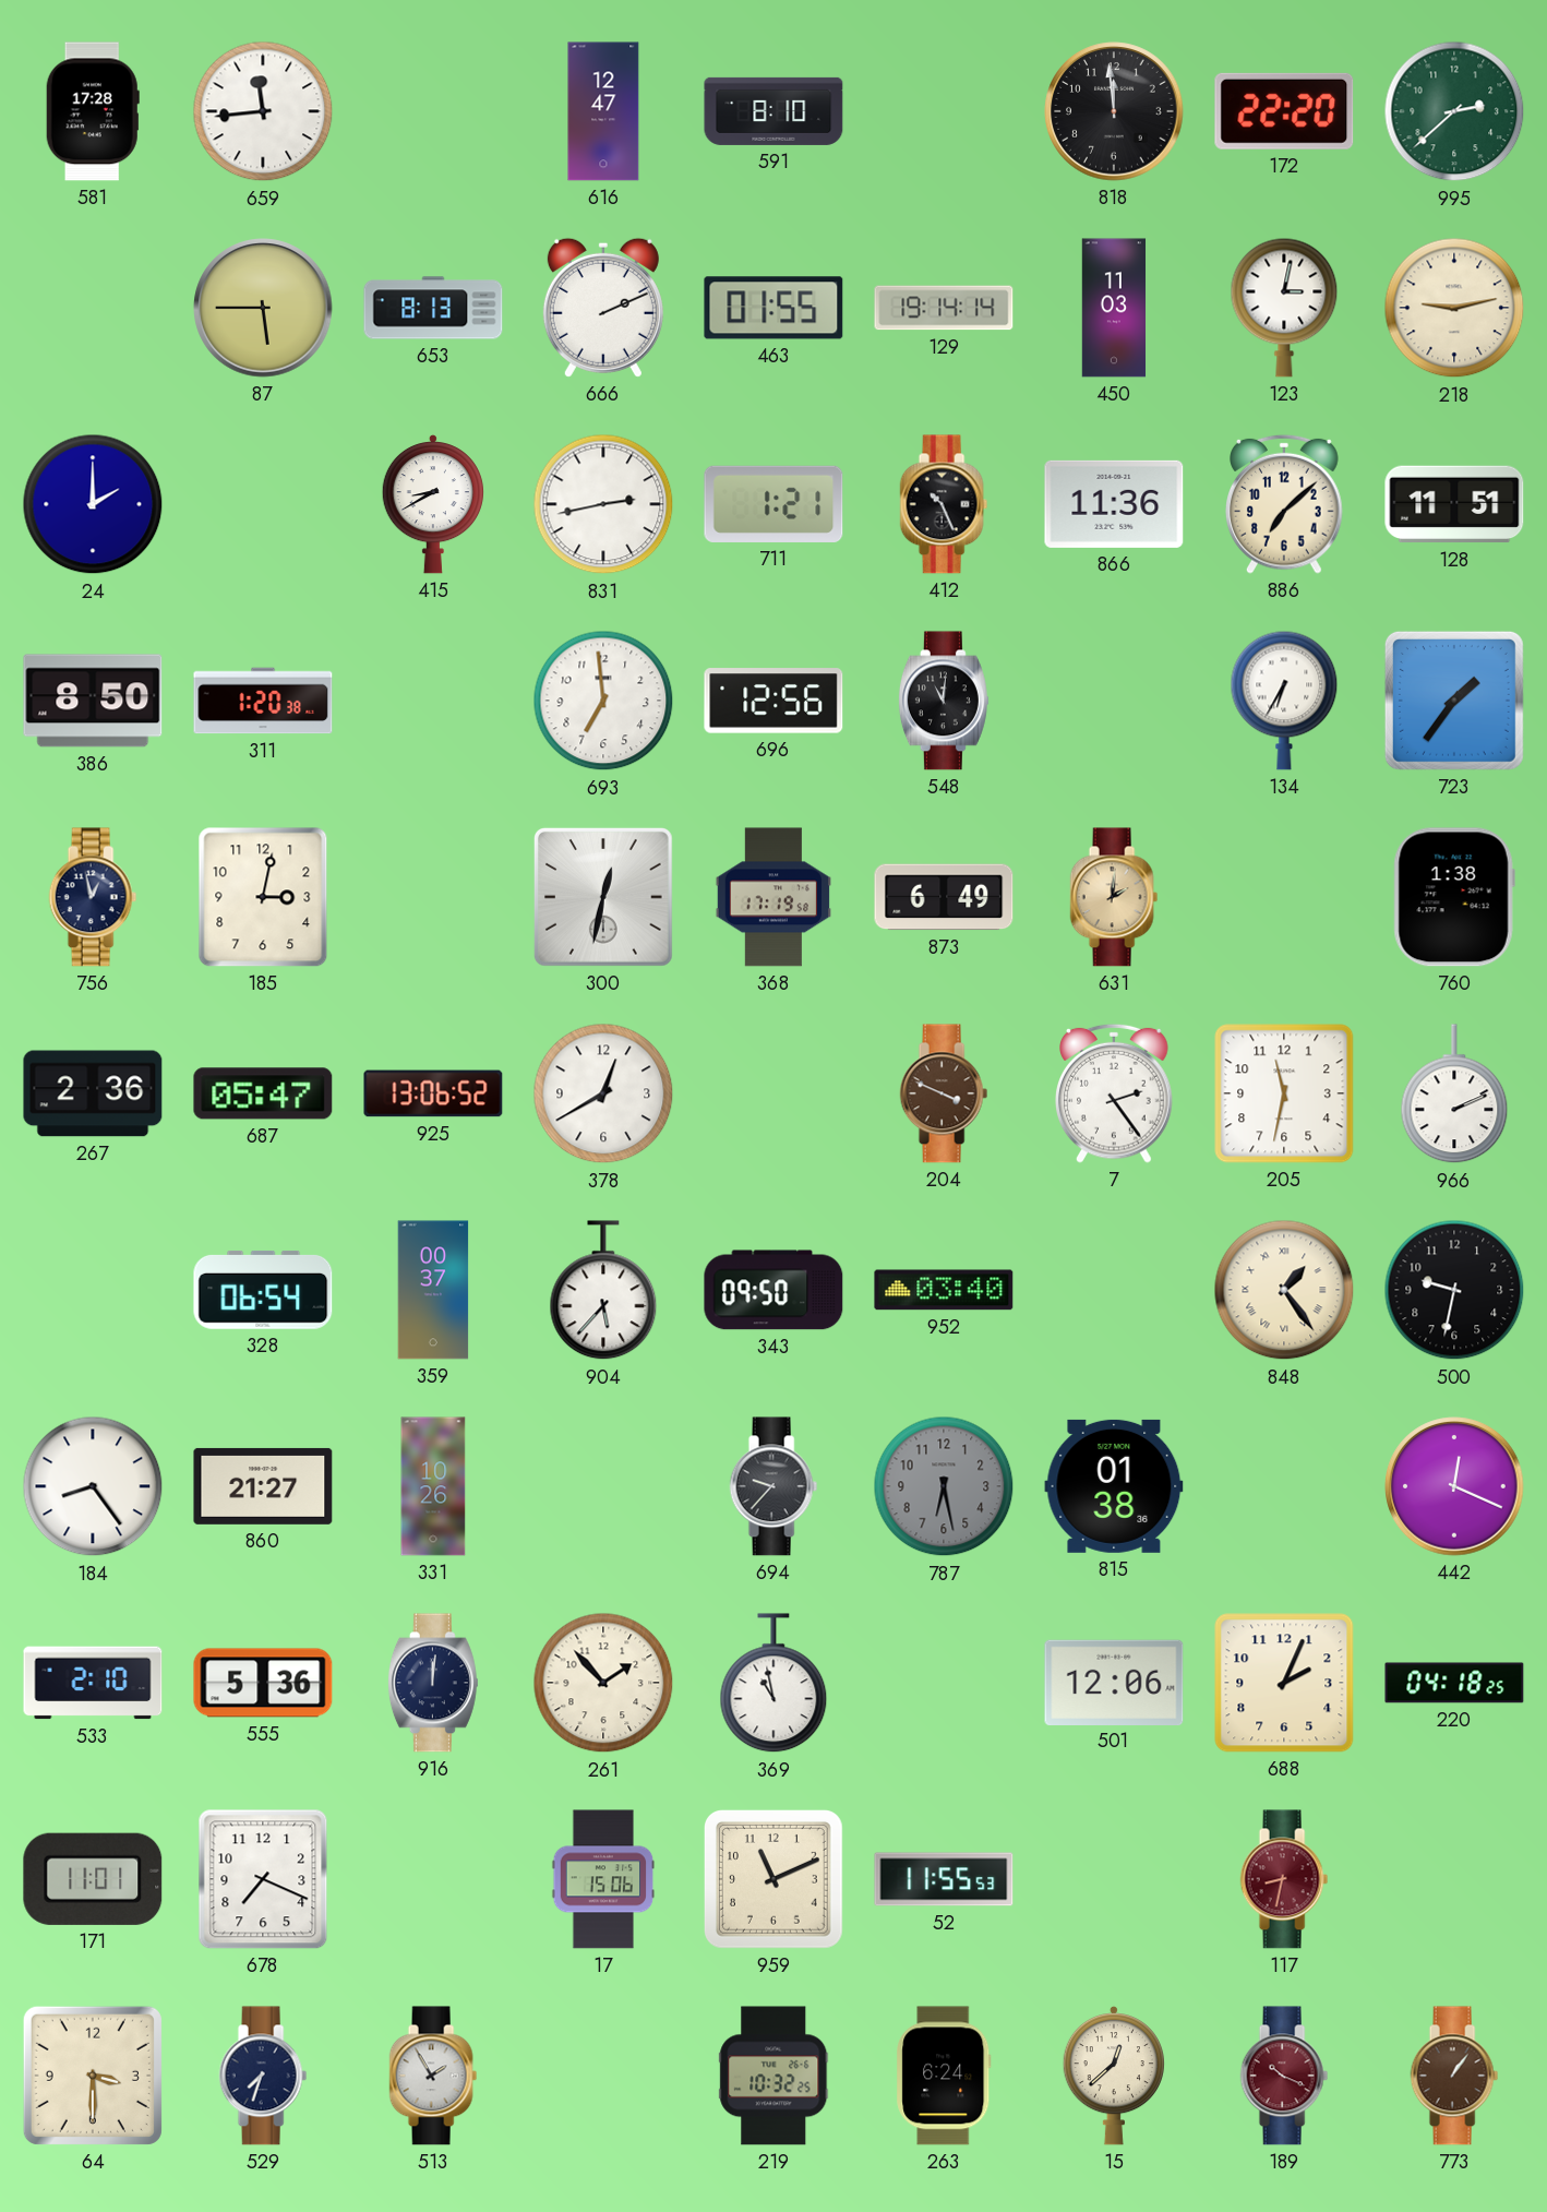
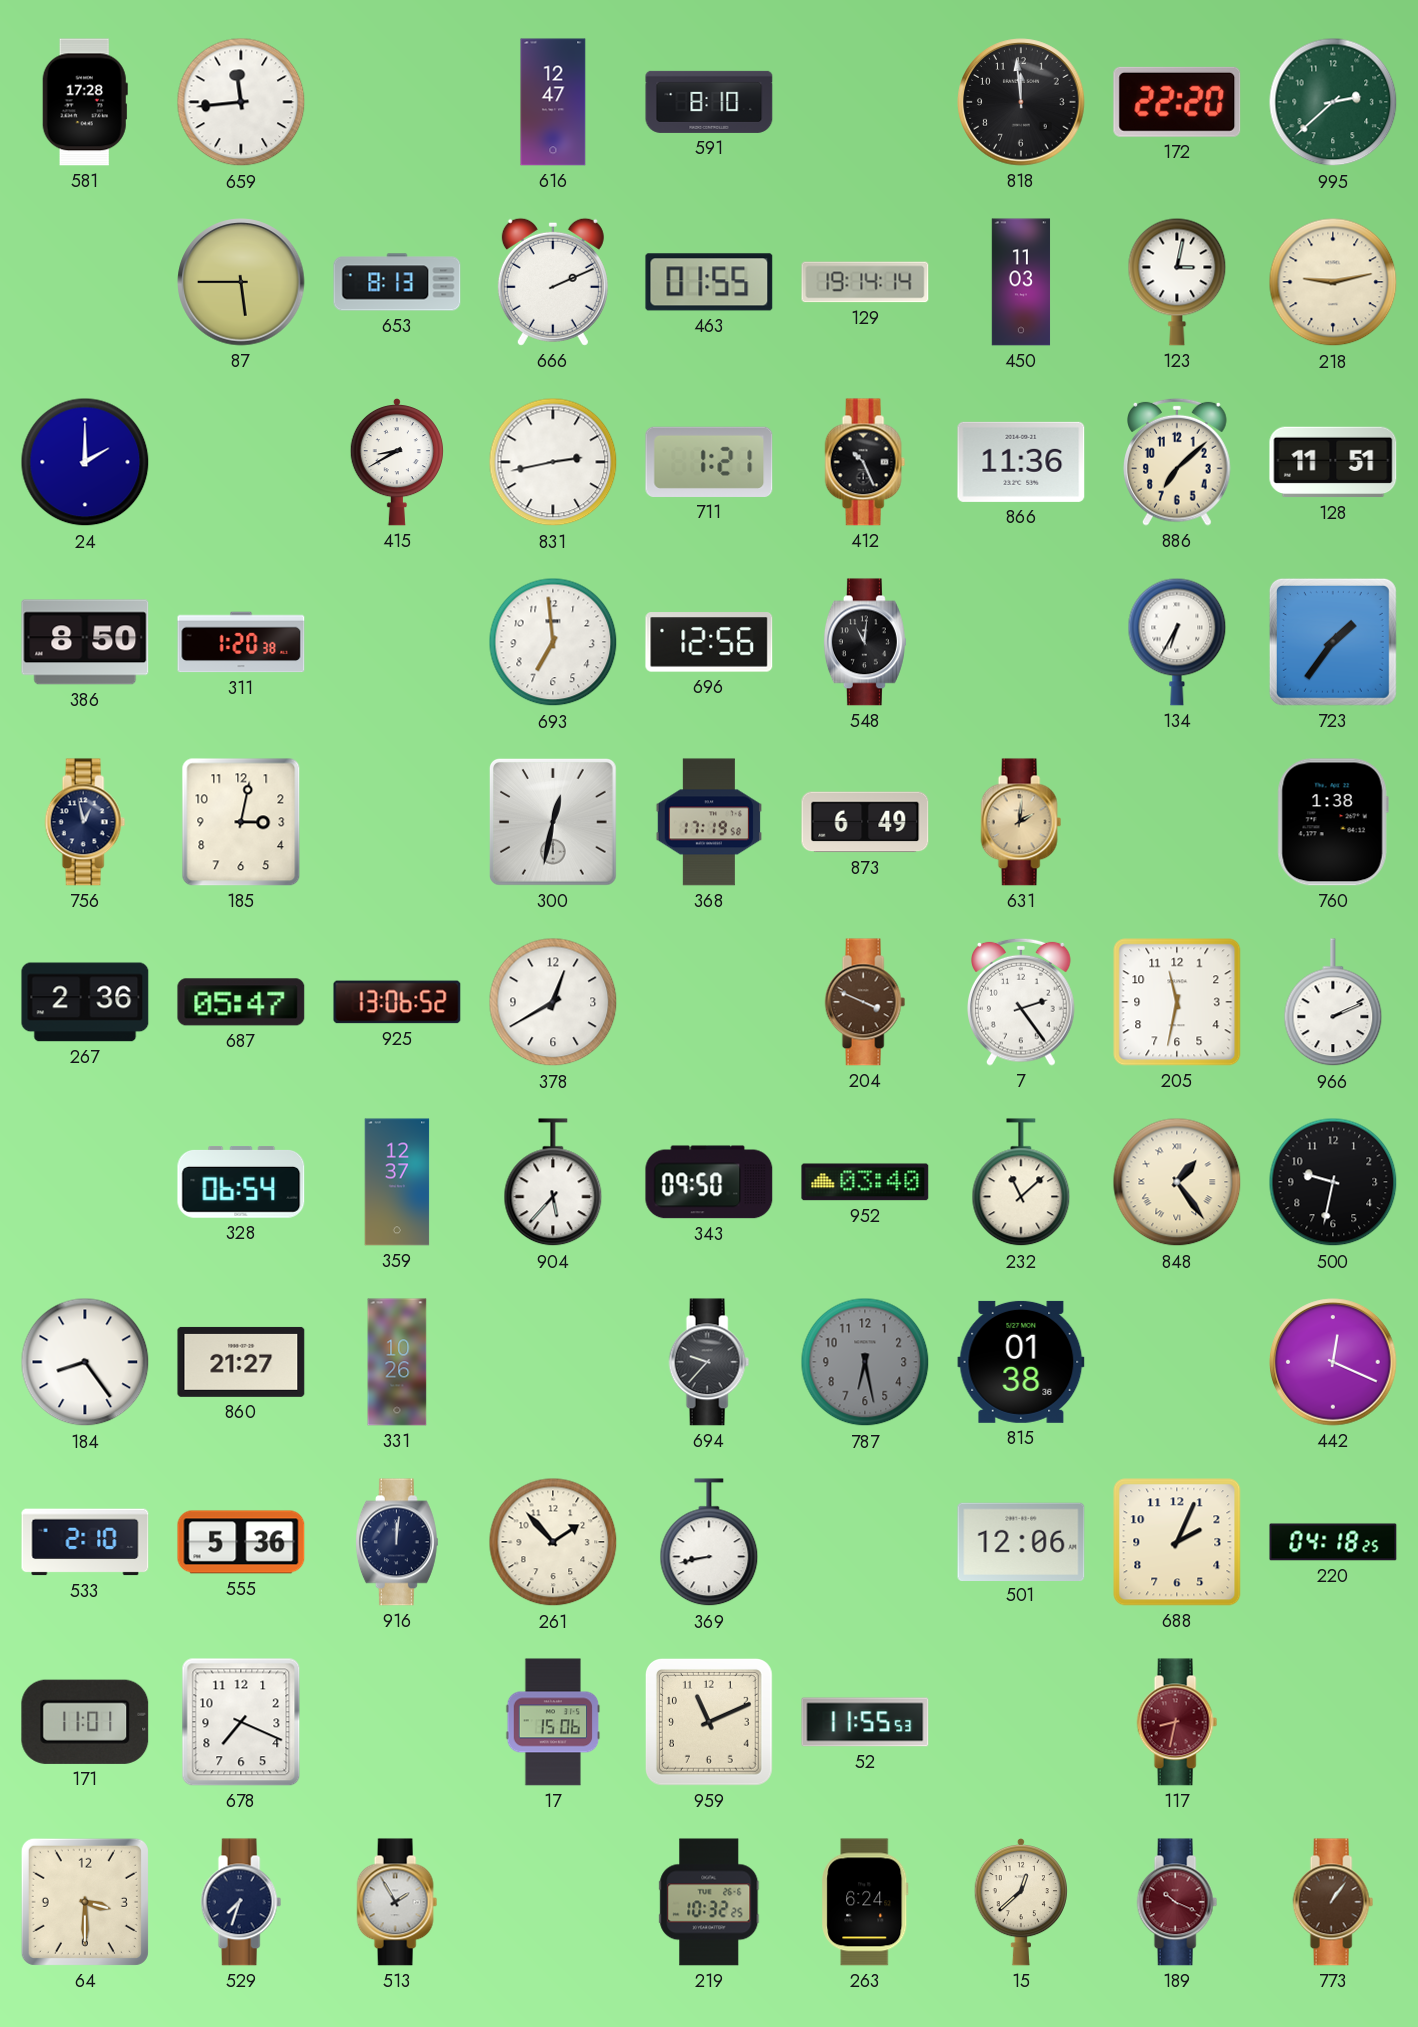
359: 00:37 -> 12:37
232: none -> 11:08
369: 10:58 -> 8:43
